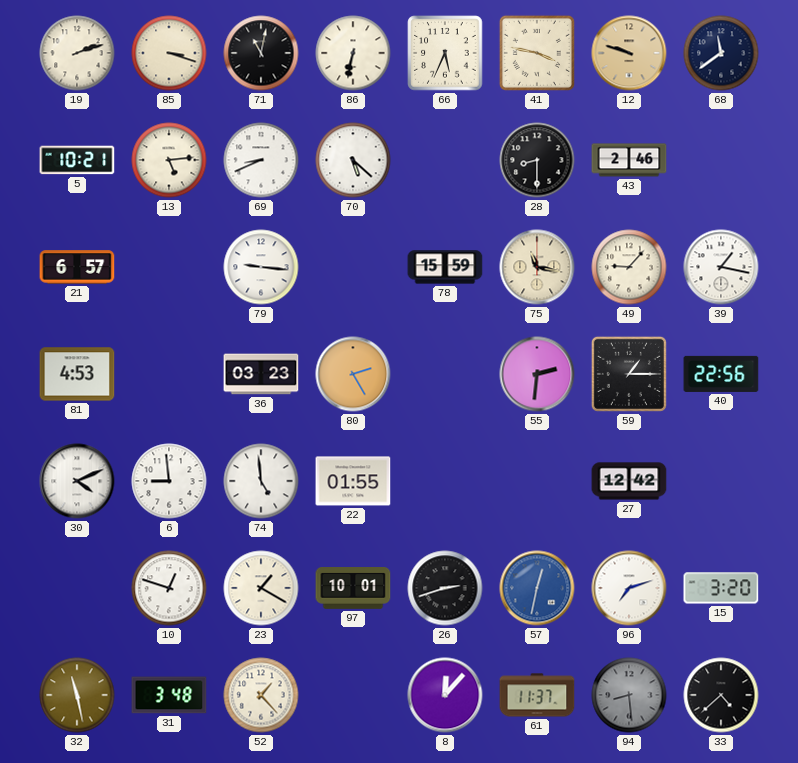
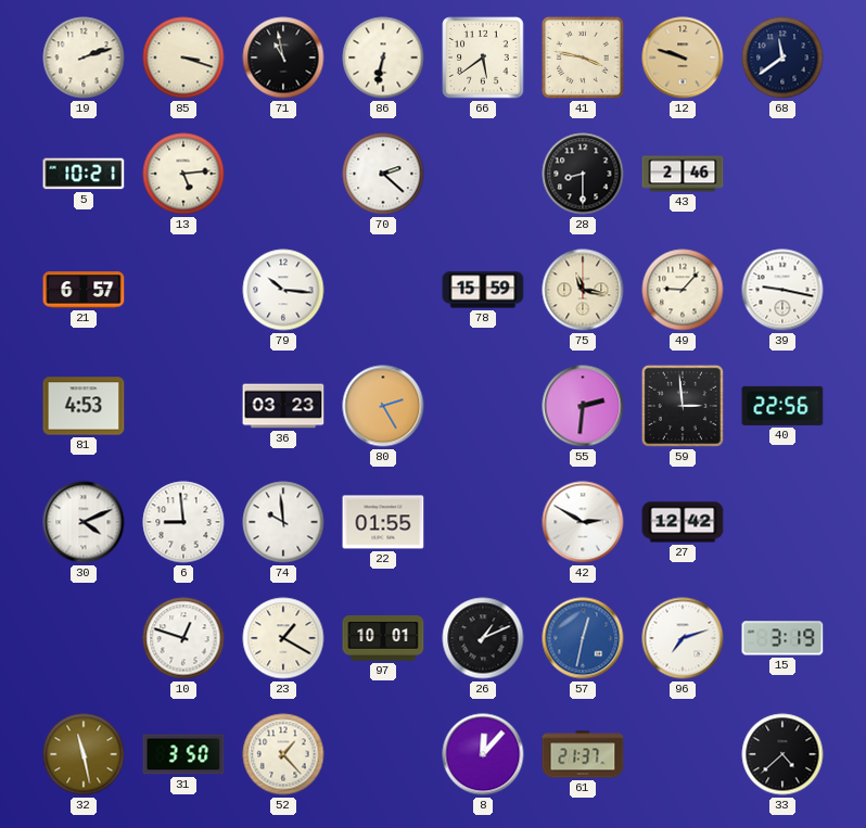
71: 11:02 -> 10:58
66: 5:34 -> 5:39
69: 8:41 -> none
70: 5:22 -> 2:22
79: 9:16 -> 10:16
39: 1:17 -> 9:17
59: 1:15 -> 2:59
74: 4:59 -> 9:59
42: none -> 2:50
26: 2:42 -> 1:11
15: 3:20 -> 3:19
31: 3:48 -> 3:50
61: 11:37 -> 21:37
94: 8:29 -> none
